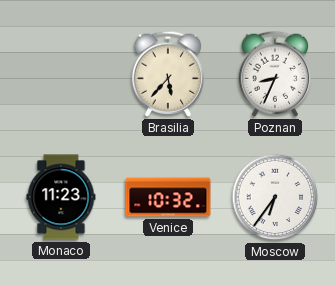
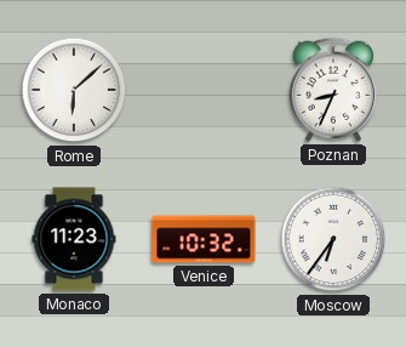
Rome: none -> 6:08
Brasilia: 5:37 -> none
